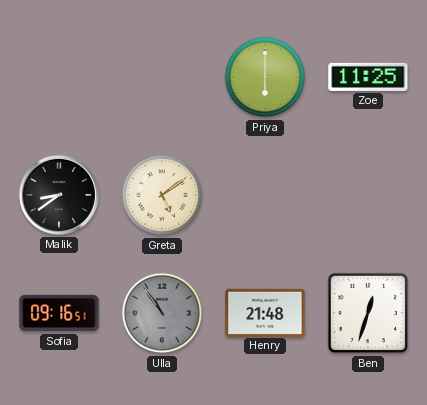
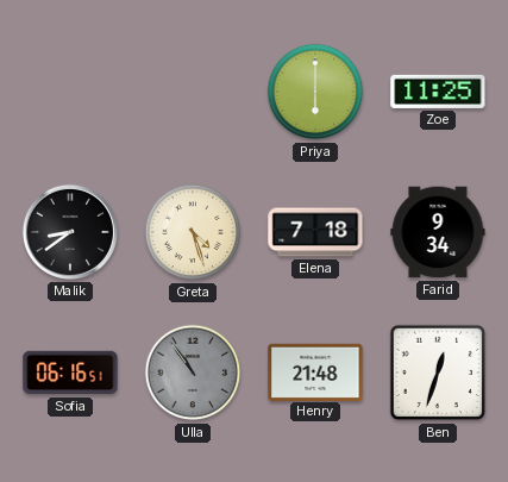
Greta: 5:09 -> 4:27
Elena: none -> 7:18
Farid: none -> 9:34
Sofia: 09:16 -> 06:16
